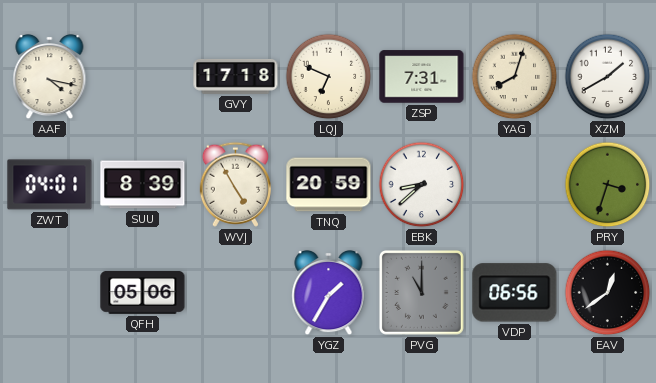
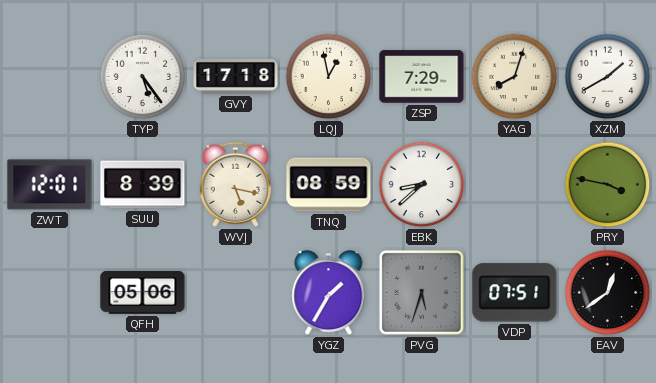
AAF: 4:17 -> none
TYP: none -> 5:24
LQJ: 6:49 -> 12:58
ZSP: 7:31 -> 7:29
ZWT: 04:01 -> 12:01
WVJ: 4:55 -> 5:17
TNQ: 20:59 -> 08:59
PRY: 3:33 -> 3:47
PVG: 11:00 -> 5:33
VDP: 06:56 -> 07:51
